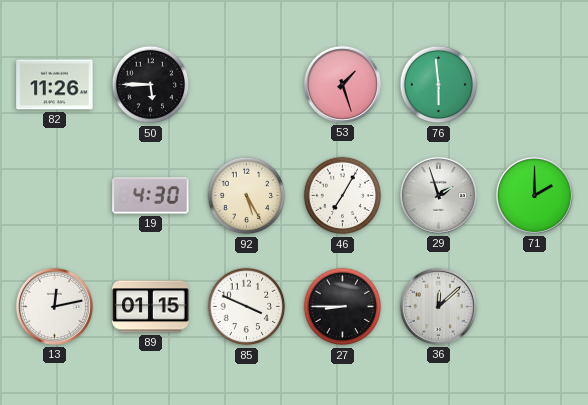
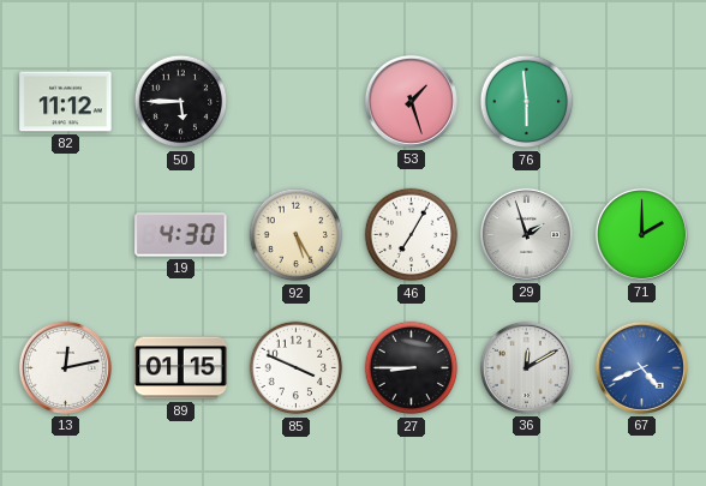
82: 11:26 -> 11:12
36: 12:08 -> 12:10
67: none -> 4:41
